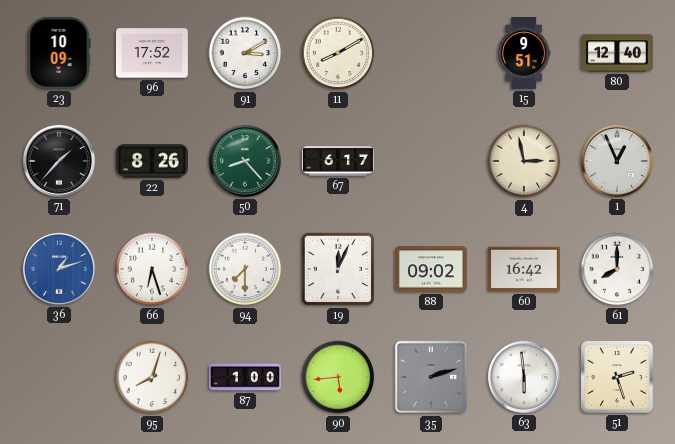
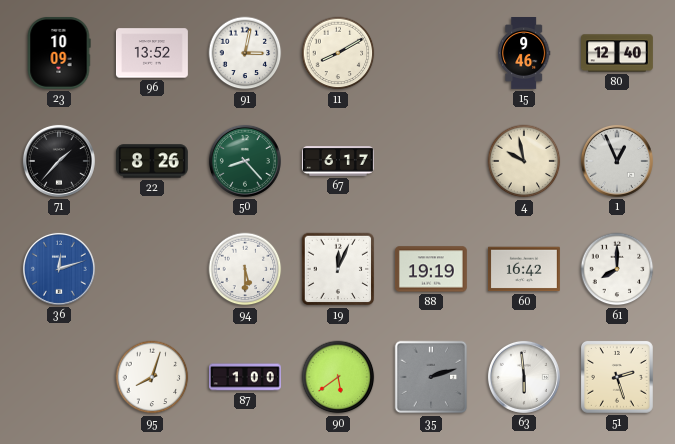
96: 17:52 -> 13:52
91: 3:10 -> 3:02
15: 9:51 -> 9:46
4: 2:58 -> 9:58
36: 1:12 -> 12:12
66: 6:27 -> none
94: 7:30 -> 5:30
88: 09:02 -> 19:19
90: 5:44 -> 5:39
